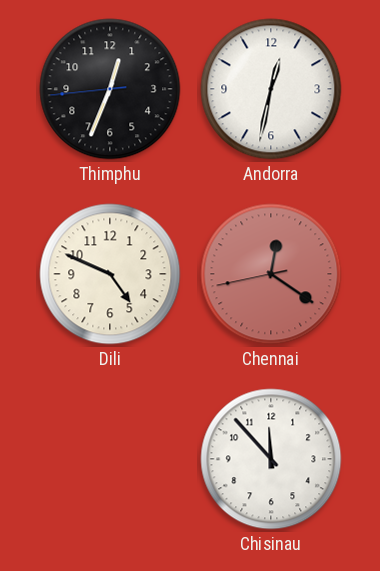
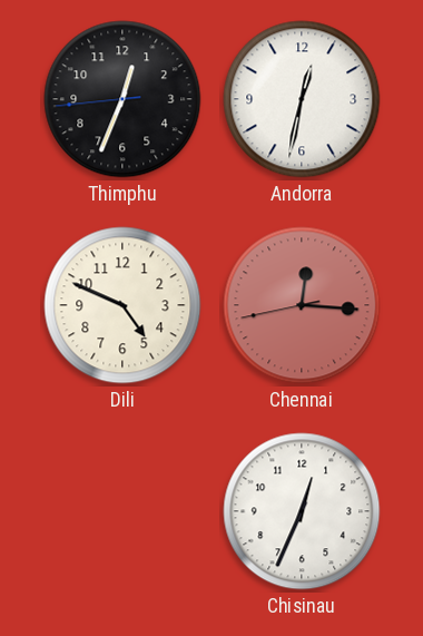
Chennai: 12:20 -> 12:15
Chisinau: 11:53 -> 12:34
